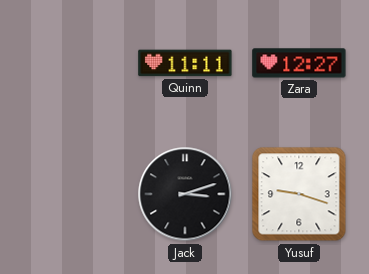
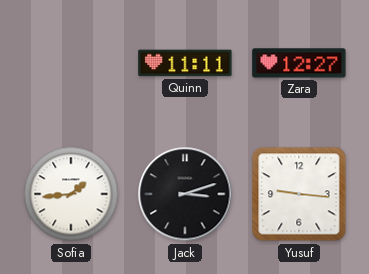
Sofia: none -> 1:44
Yusuf: 9:18 -> 9:16
